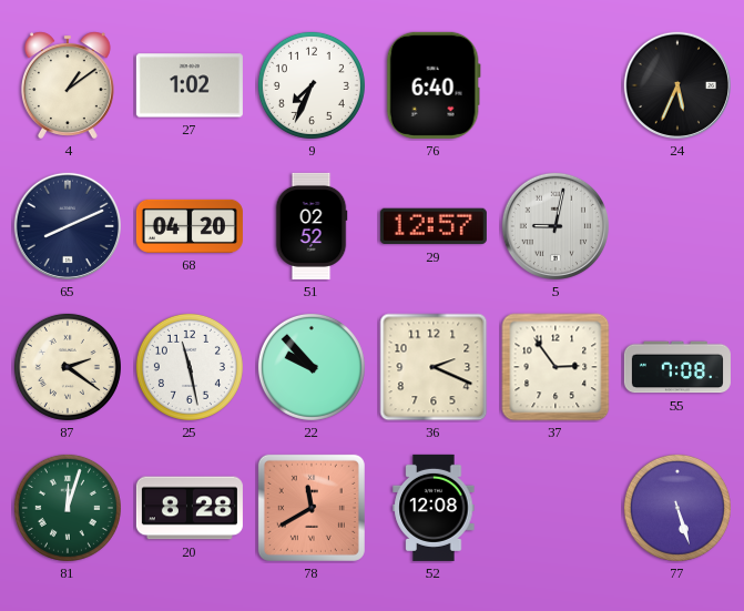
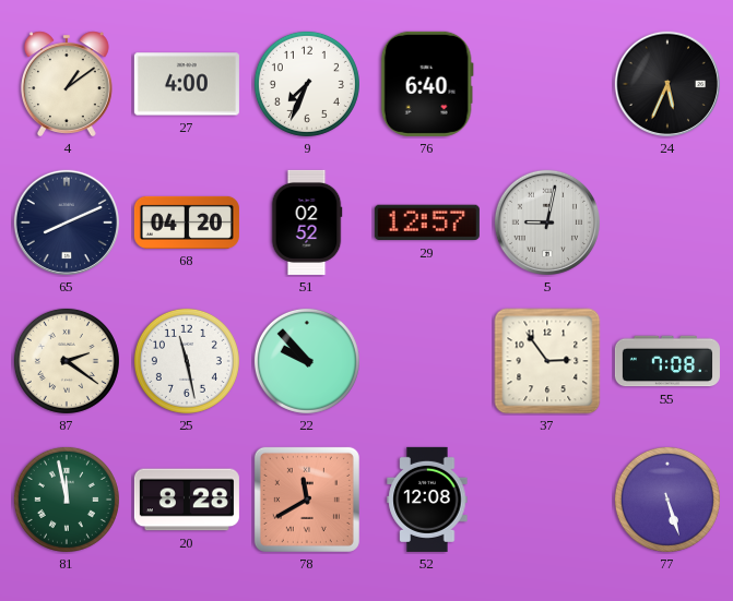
27: 1:02 -> 4:00
36: 2:19 -> none
81: 12:03 -> 11:58
